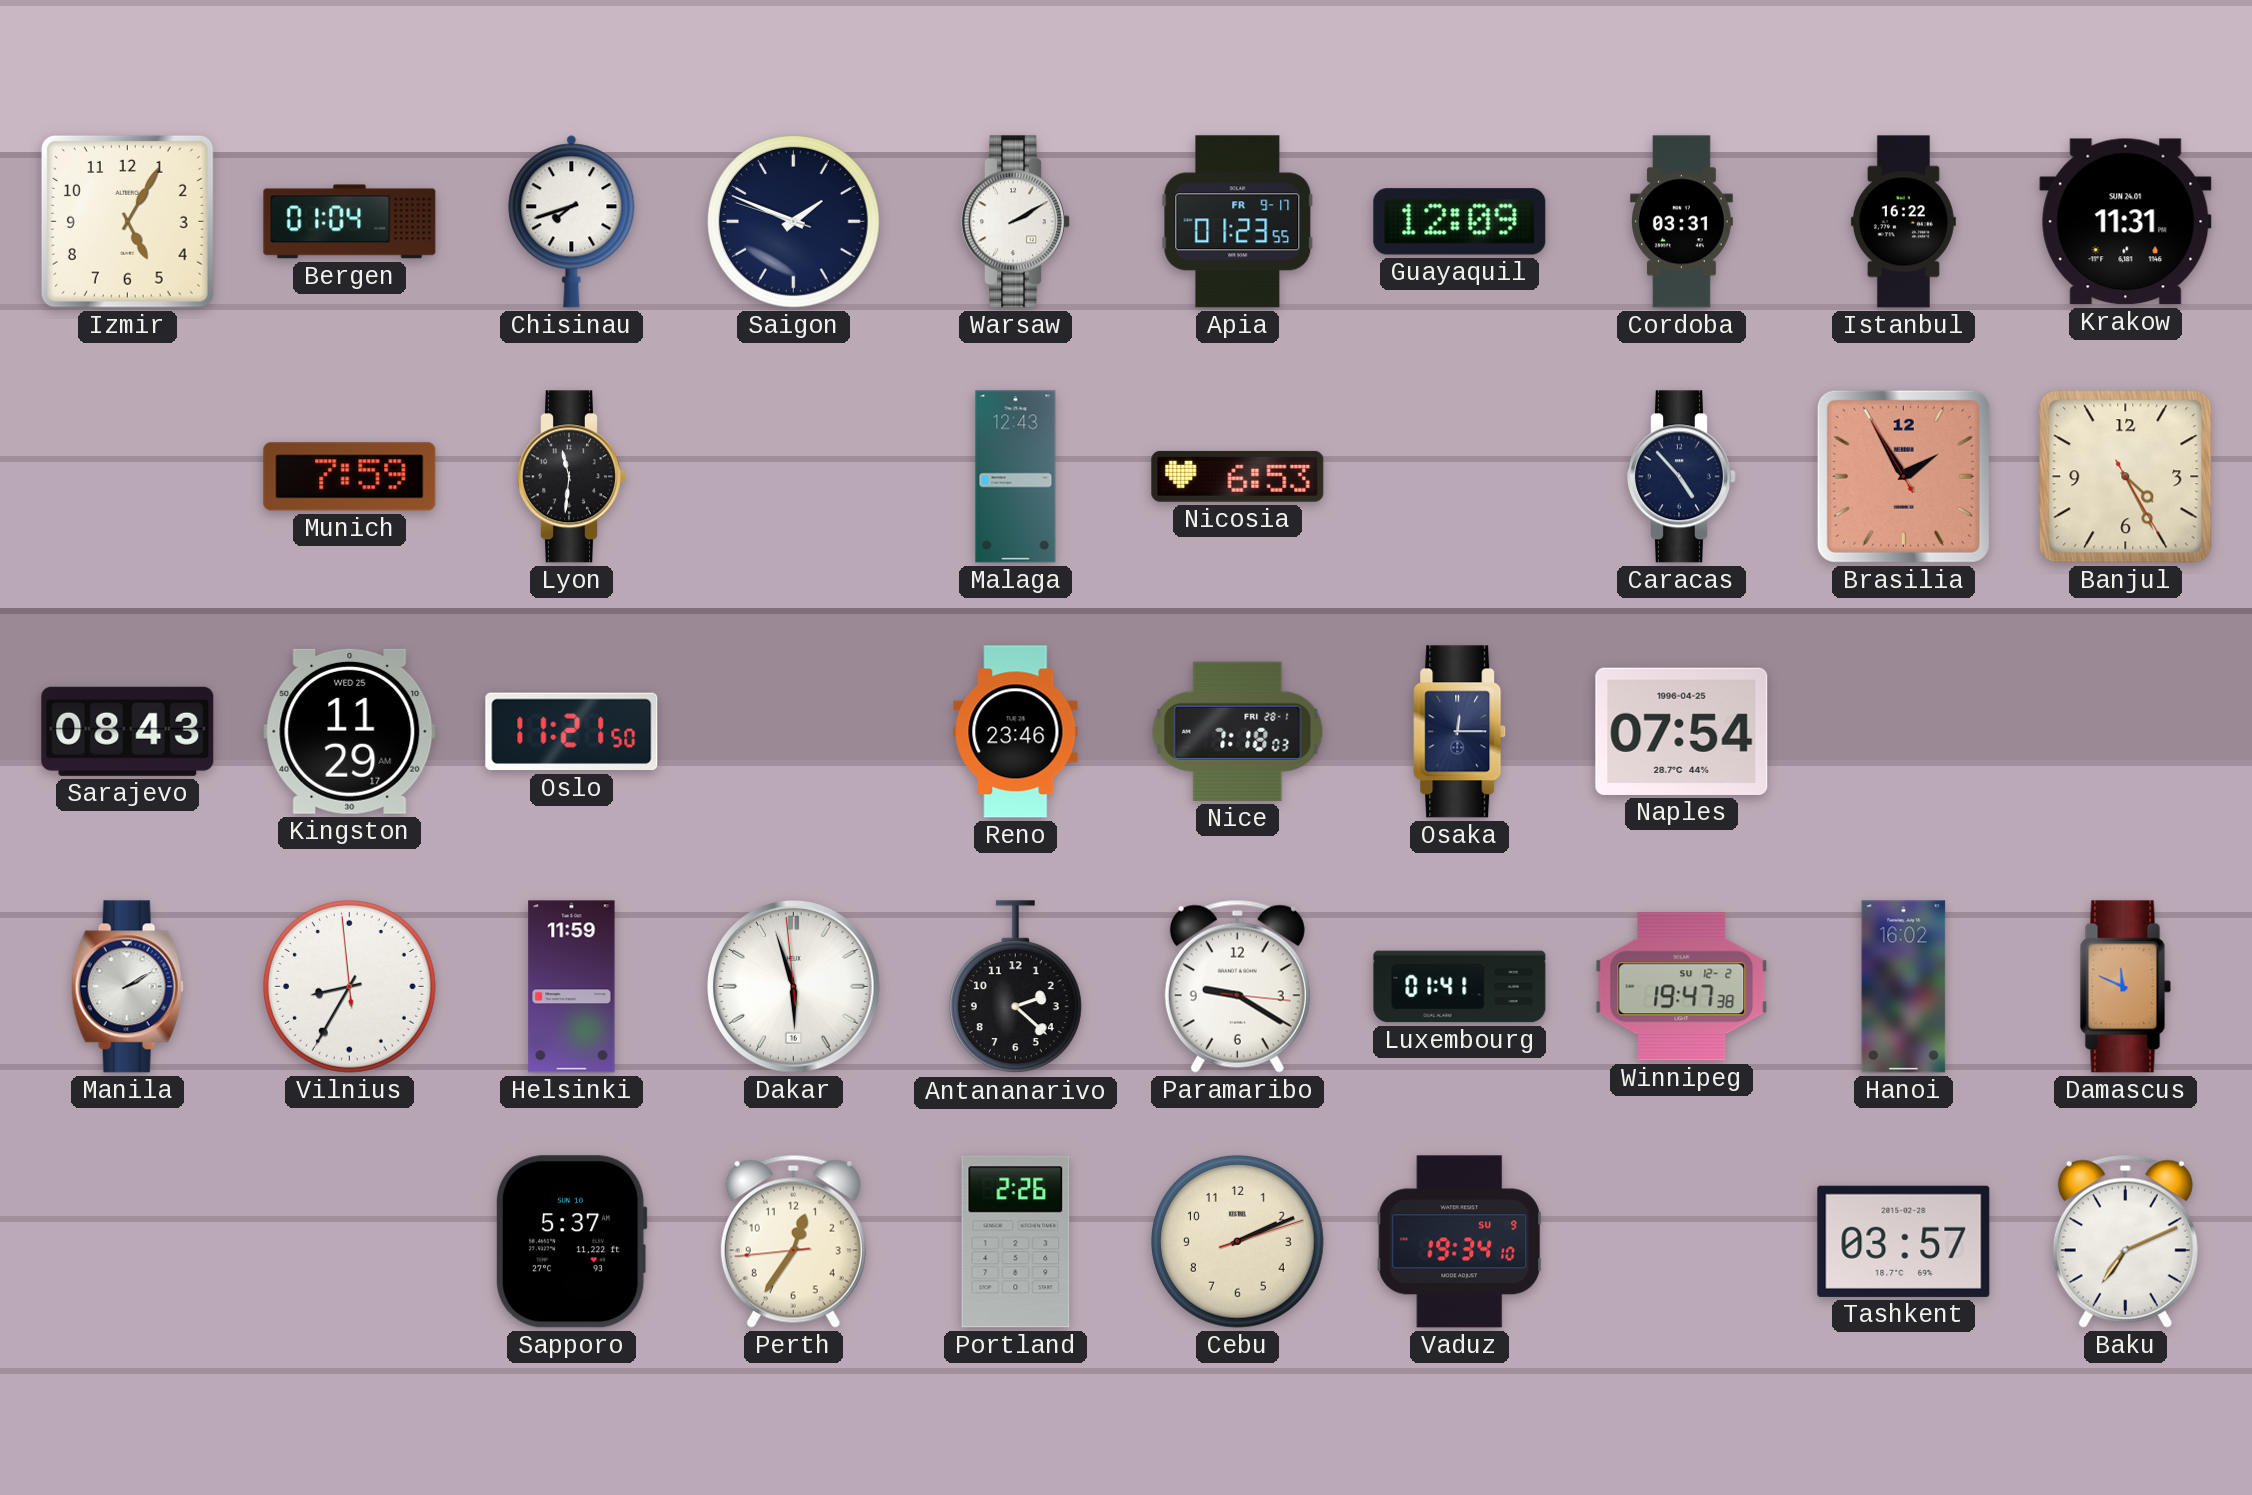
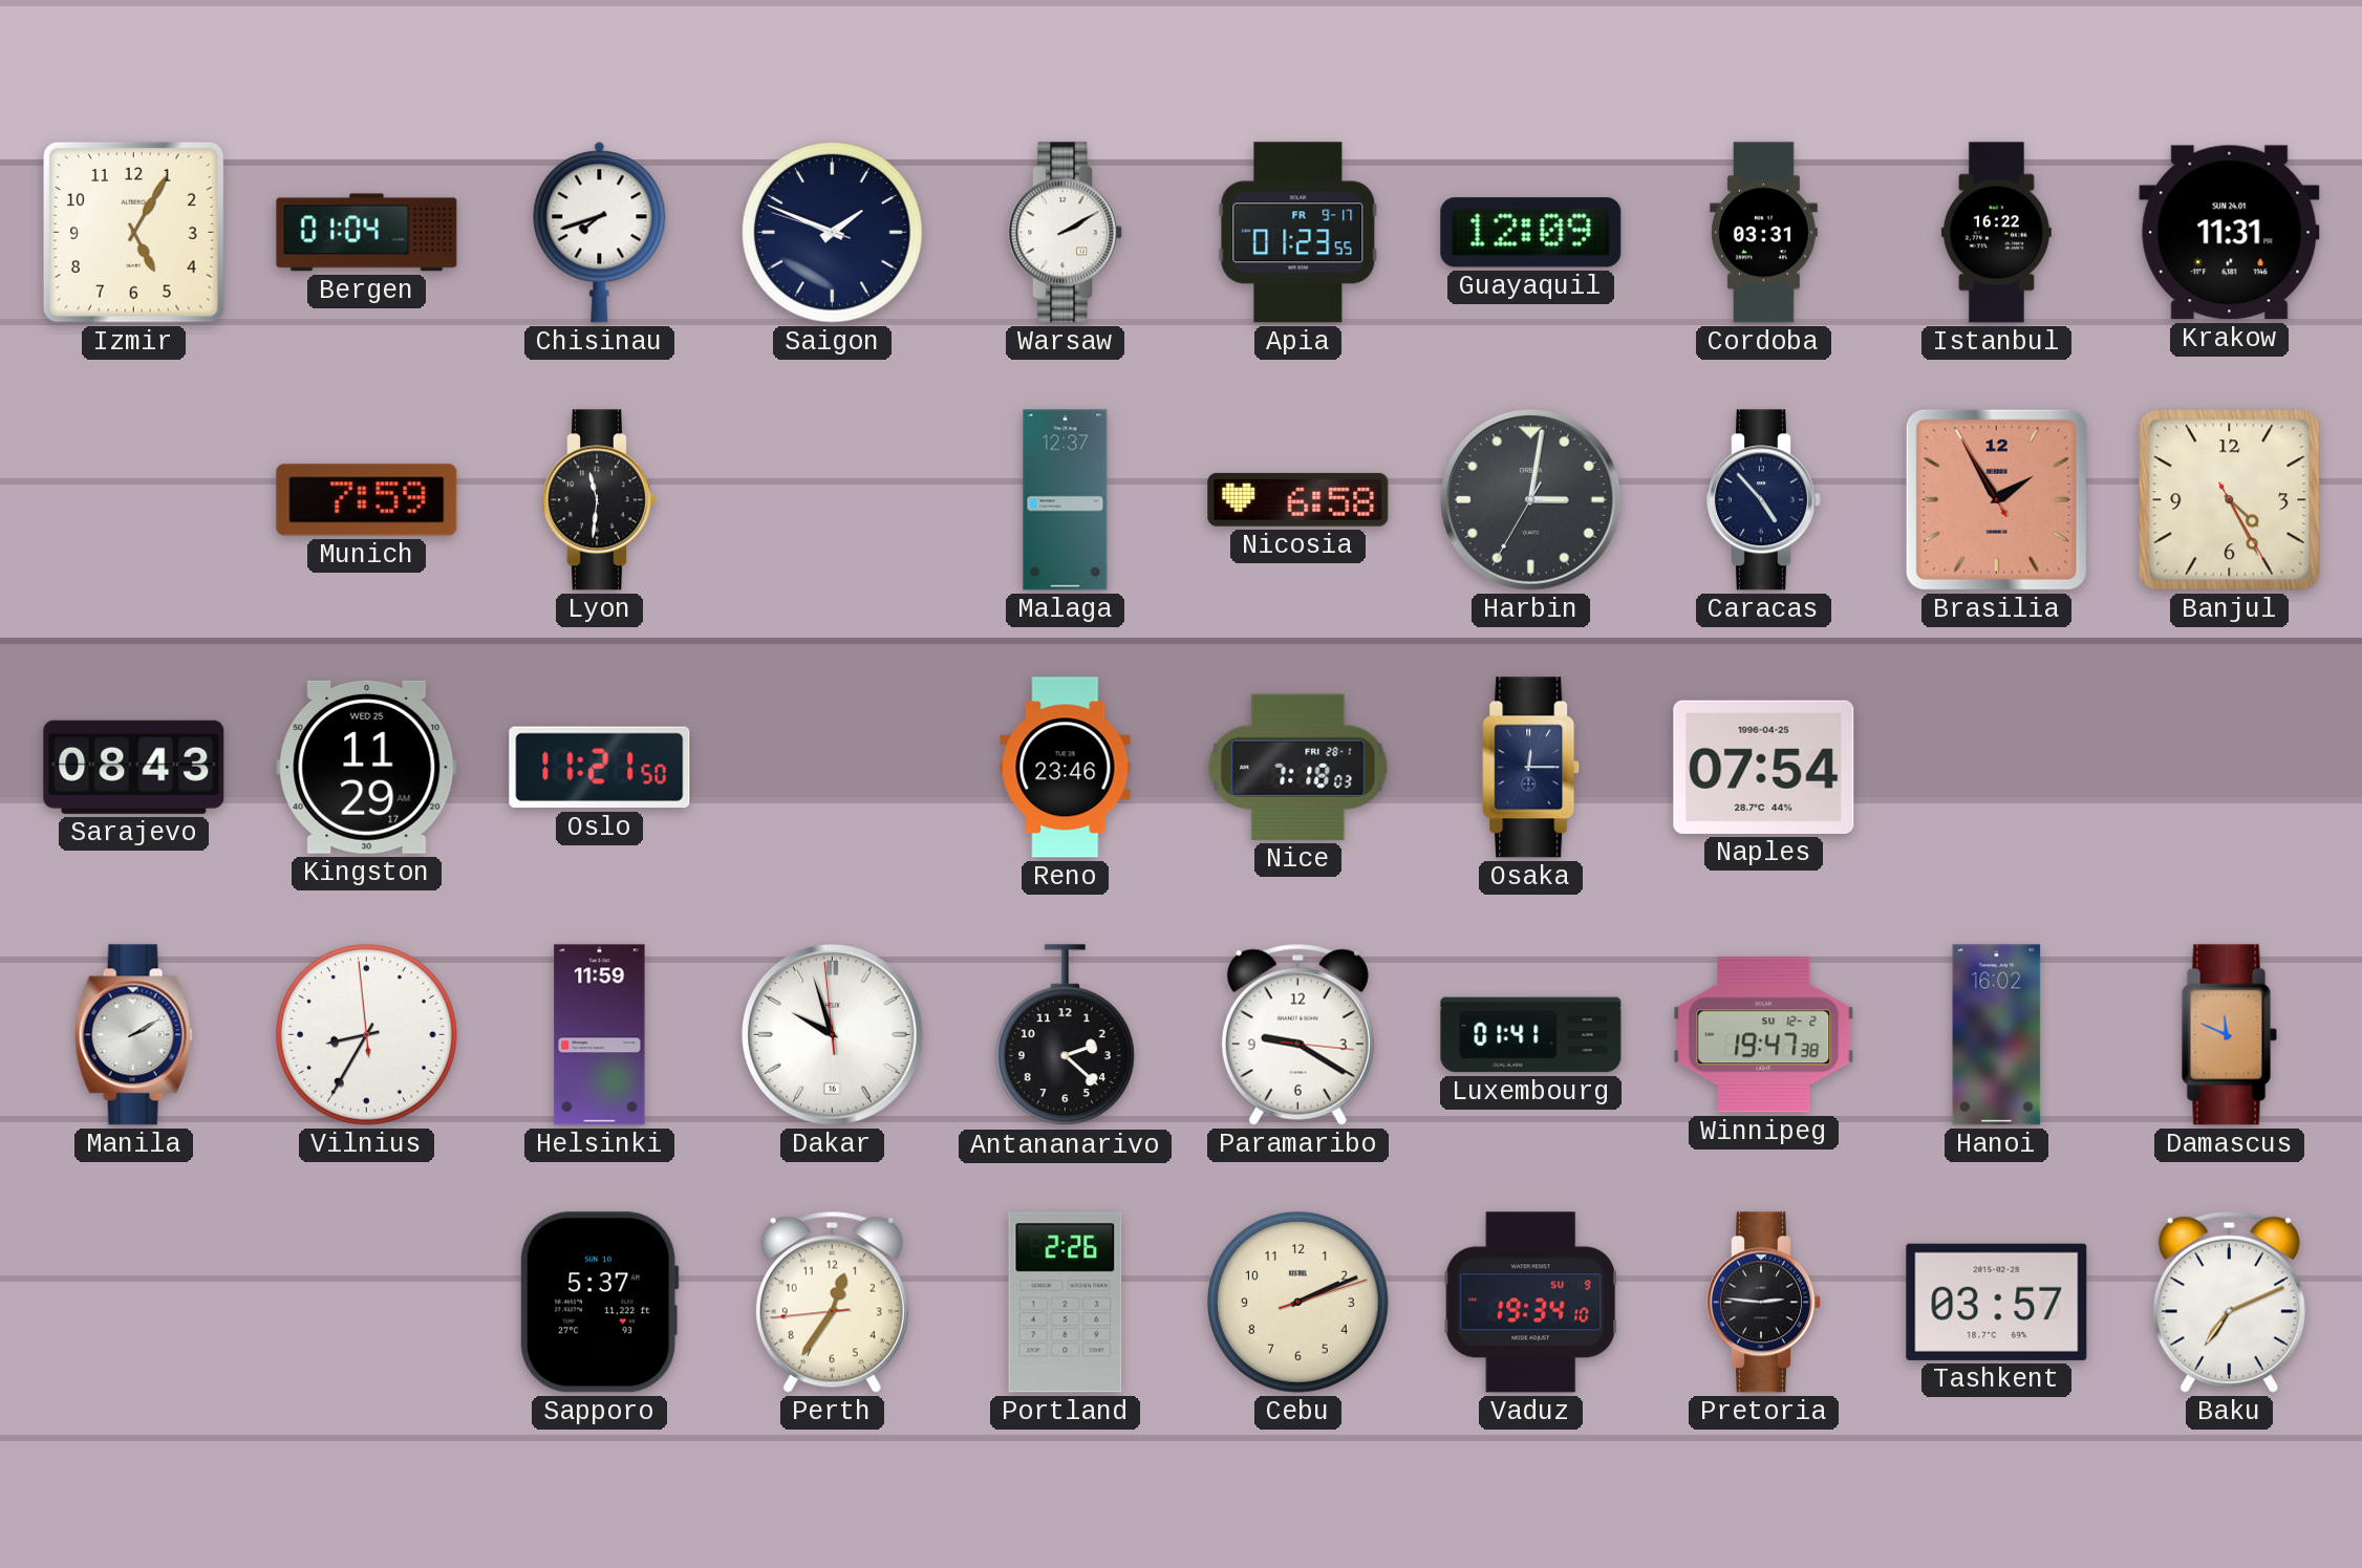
Malaga: 12:43 -> 12:37
Nicosia: 6:53 -> 6:58
Harbin: none -> 3:01
Dakar: 5:56 -> 9:56
Pretoria: none -> 2:46
